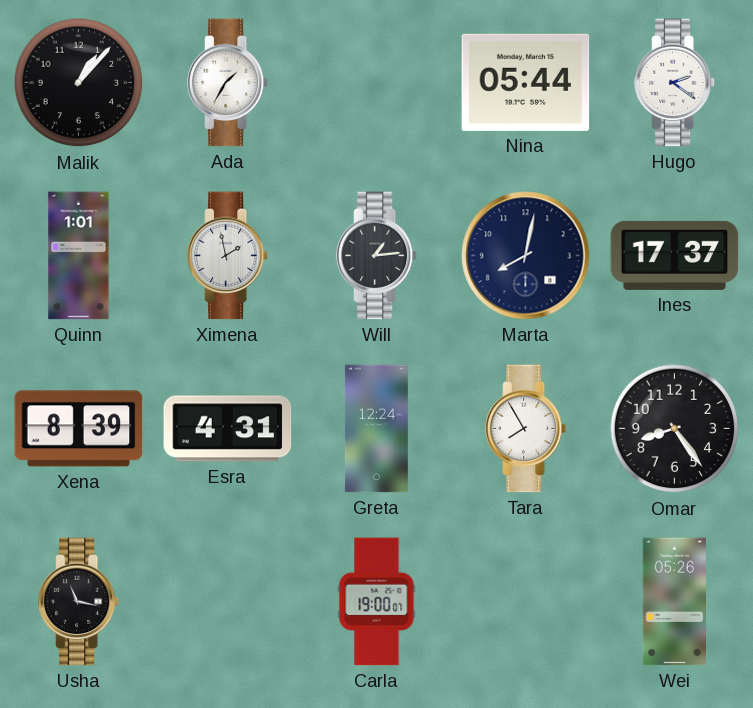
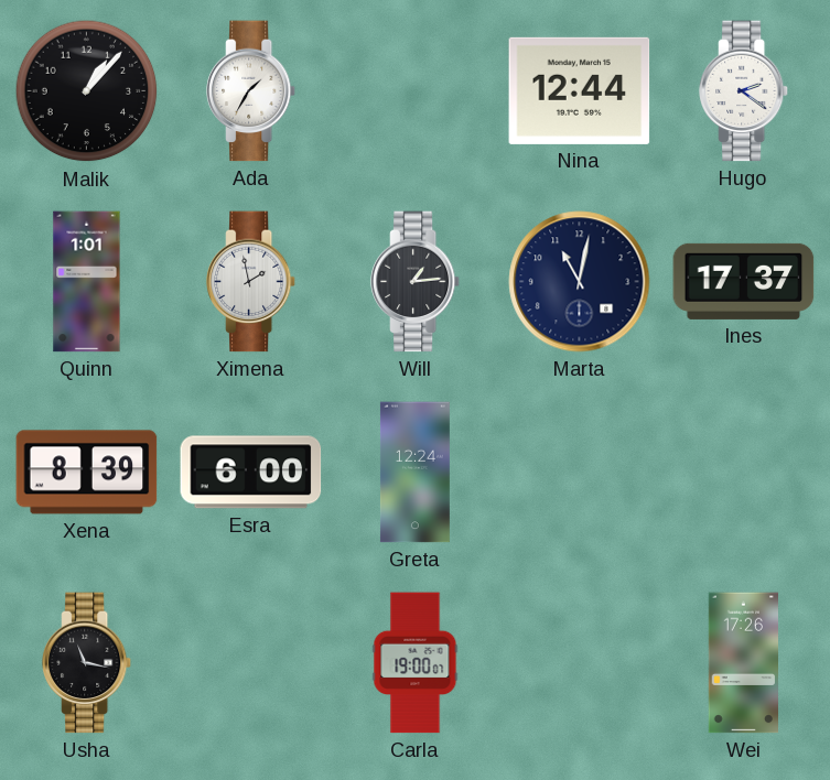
Nina: 05:44 -> 12:44
Marta: 8:02 -> 11:02
Esra: 4:31 -> 6:00
Tara: 7:55 -> none
Omar: 8:24 -> none
Wei: 05:26 -> 17:26
